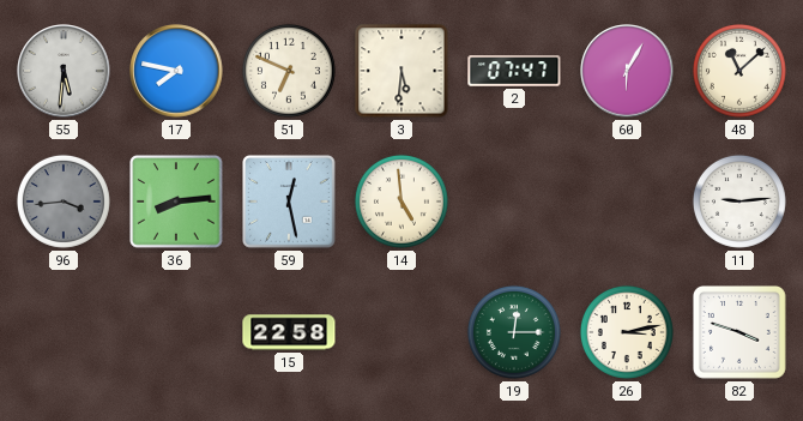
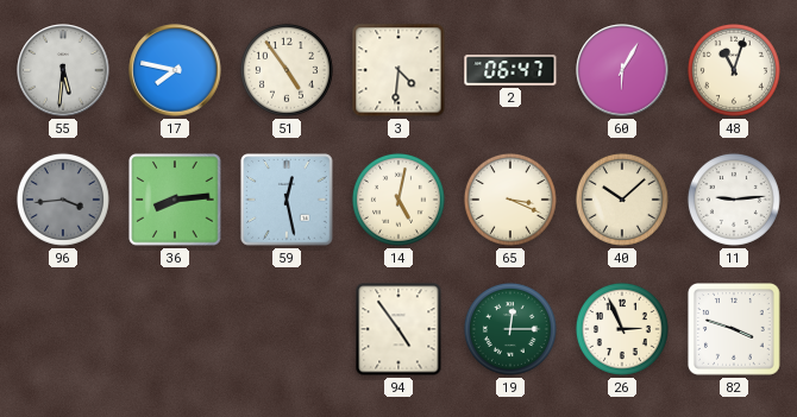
51: 6:49 -> 4:54
3: 5:31 -> 4:31
2: 07:47 -> 06:47
48: 11:08 -> 11:03
14: 4:59 -> 5:02
65: none -> 3:19
40: none -> 10:08
15: 22:58 -> none
94: none -> 4:54
26: 3:13 -> 2:56
